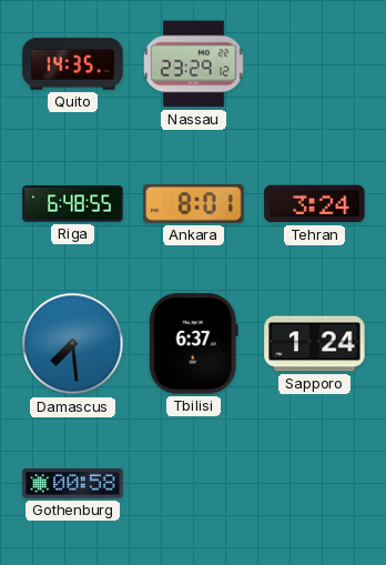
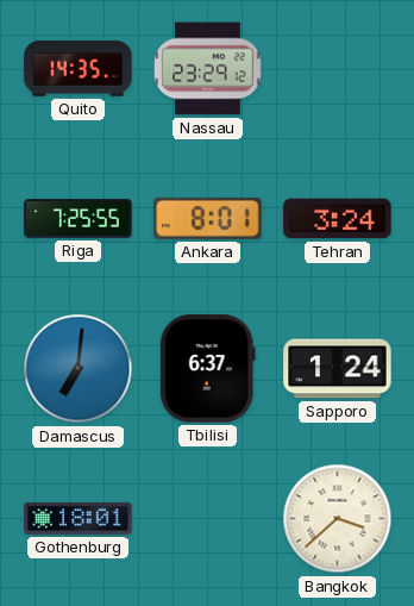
Riga: 6:48 -> 7:25
Damascus: 7:29 -> 7:01
Gothenburg: 00:58 -> 18:01
Bangkok: none -> 3:38
